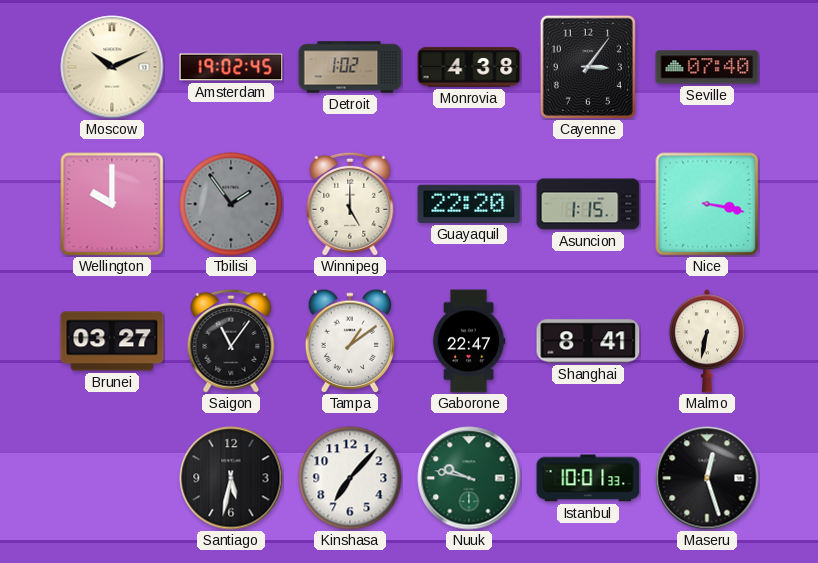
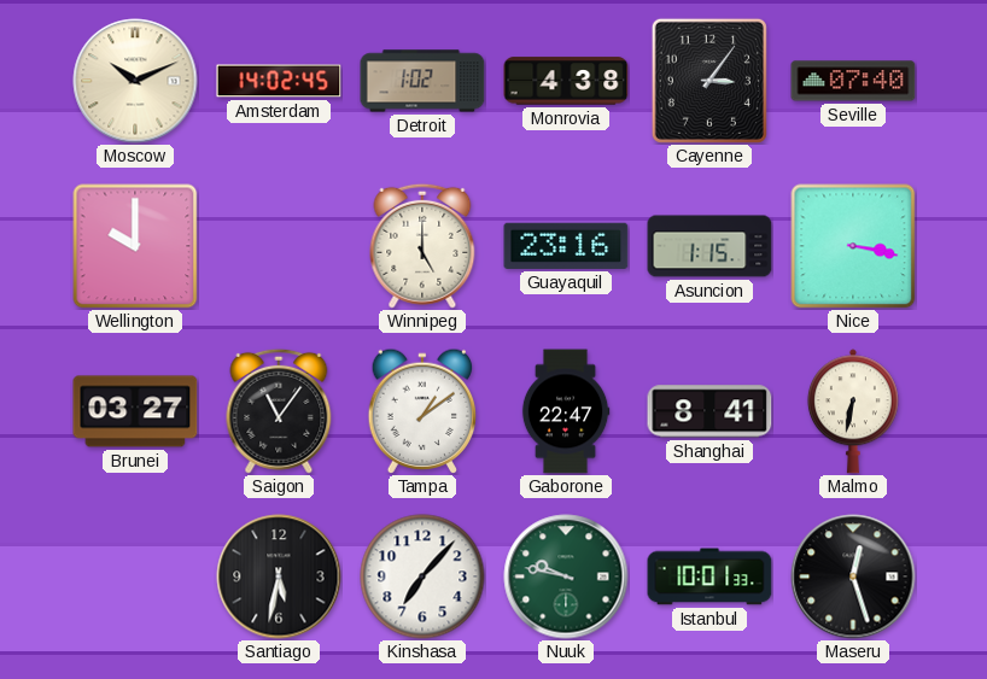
Amsterdam: 19:02 -> 14:02
Tbilisi: 1:54 -> none
Guayaquil: 22:20 -> 23:16
